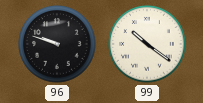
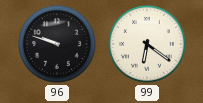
99: 10:21 -> 6:21
